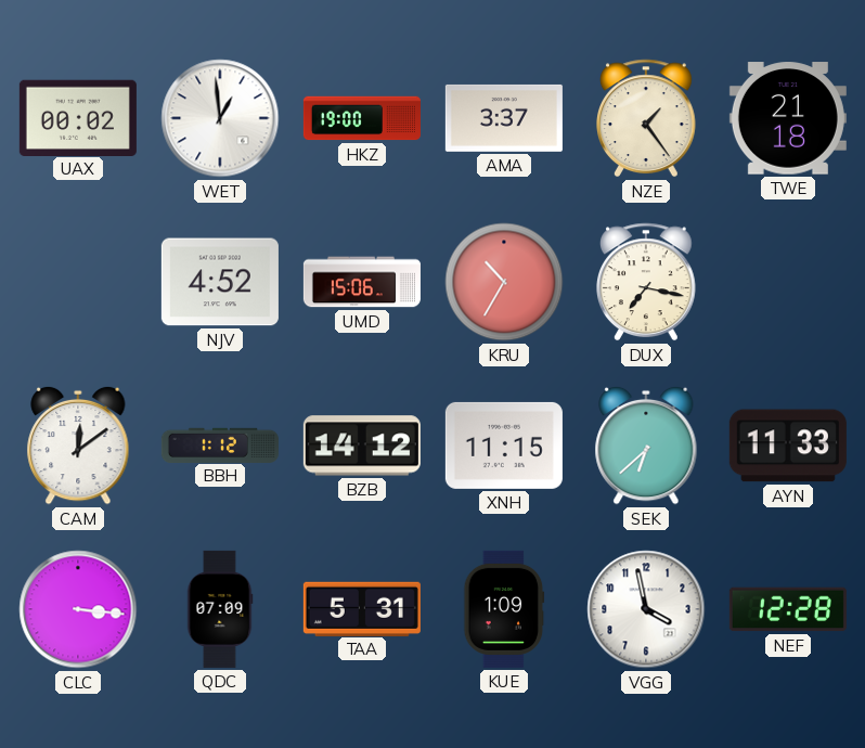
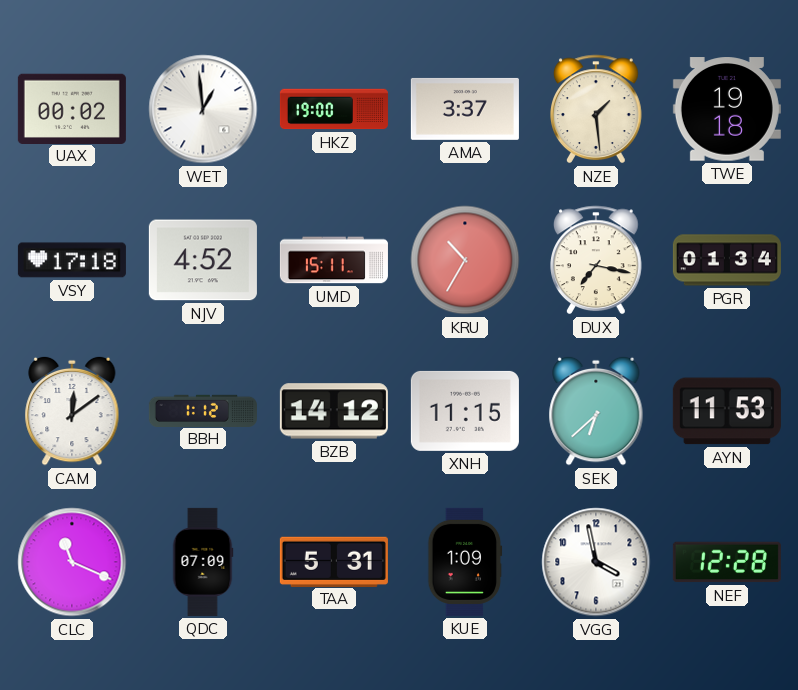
NZE: 1:24 -> 1:29
TWE: 21:18 -> 19:18
VSY: none -> 17:18
UMD: 15:06 -> 15:11
PGR: none -> 01:34
AYN: 11:33 -> 11:53
CLC: 3:16 -> 11:19
